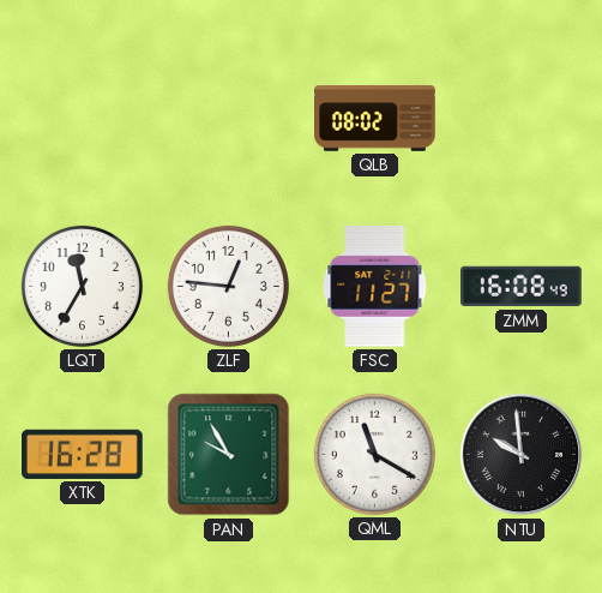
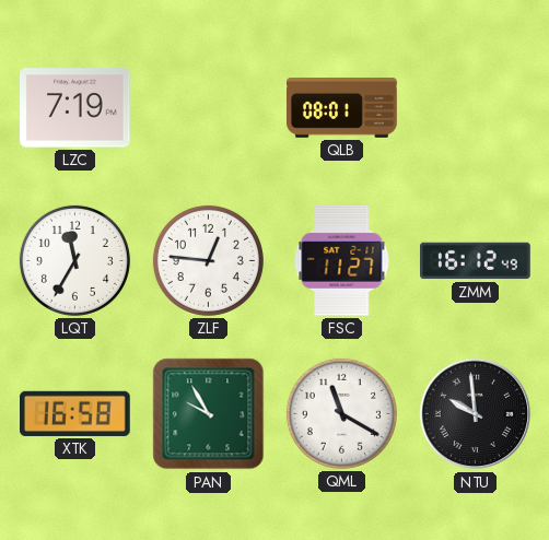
LZC: none -> 7:19
QLB: 08:02 -> 08:01
ZMM: 16:08 -> 16:12
XTK: 16:28 -> 16:58
